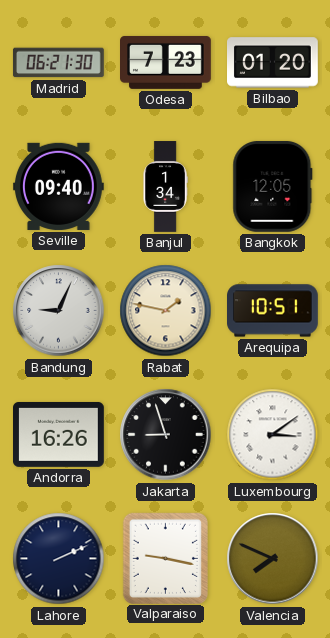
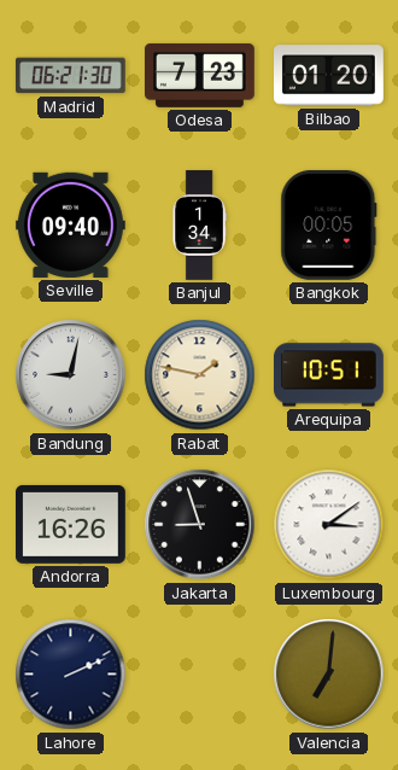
Bangkok: 12:05 -> 00:05
Bandung: 9:04 -> 9:02
Valparaiso: 9:17 -> none
Valencia: 7:49 -> 7:01
